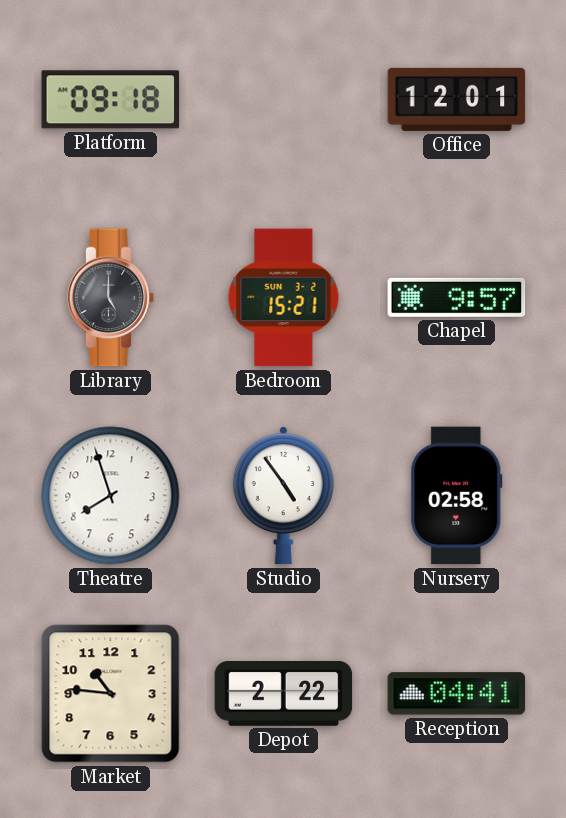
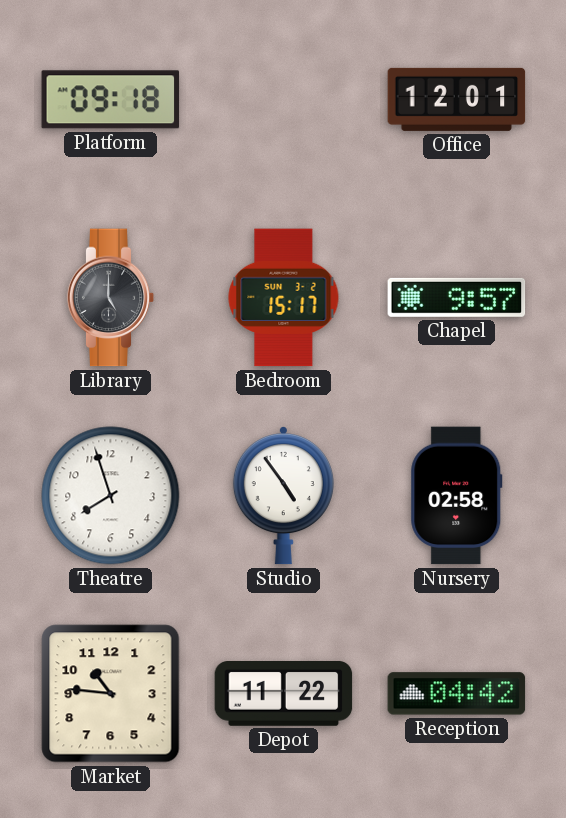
Bedroom: 15:21 -> 15:17
Depot: 2:22 -> 11:22
Reception: 04:41 -> 04:42
